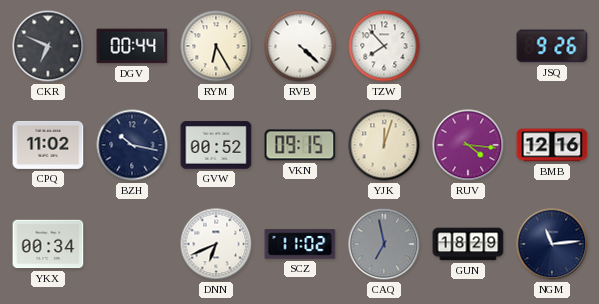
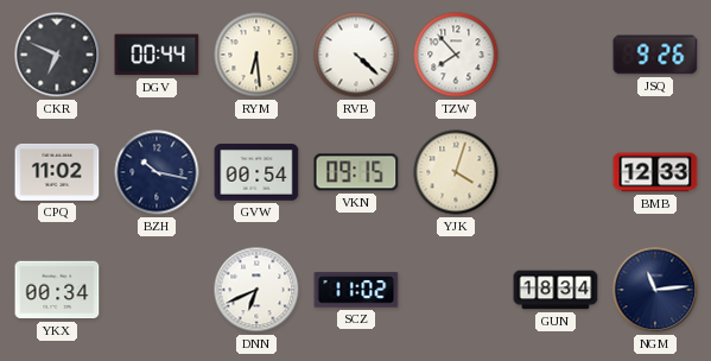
RYM: 6:25 -> 6:29
GVW: 00:52 -> 00:54
YJK: 12:03 -> 4:03
RUV: 4:16 -> none
BMB: 12:16 -> 12:33
CAQ: 6:58 -> none
GUN: 18:29 -> 18:34
